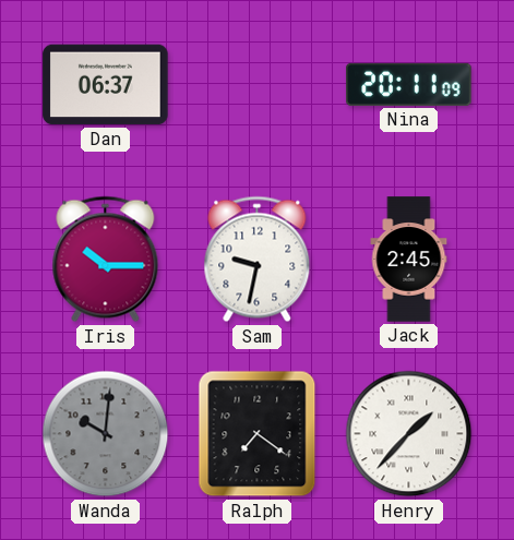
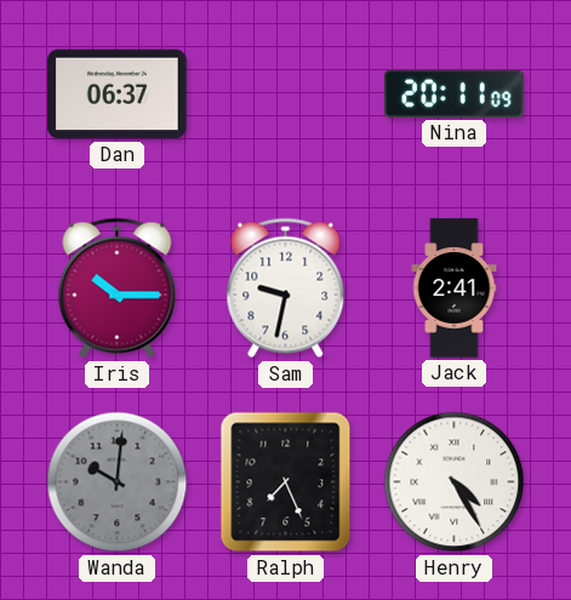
Jack: 2:45 -> 2:41
Ralph: 7:21 -> 7:26
Henry: 1:37 -> 4:25
